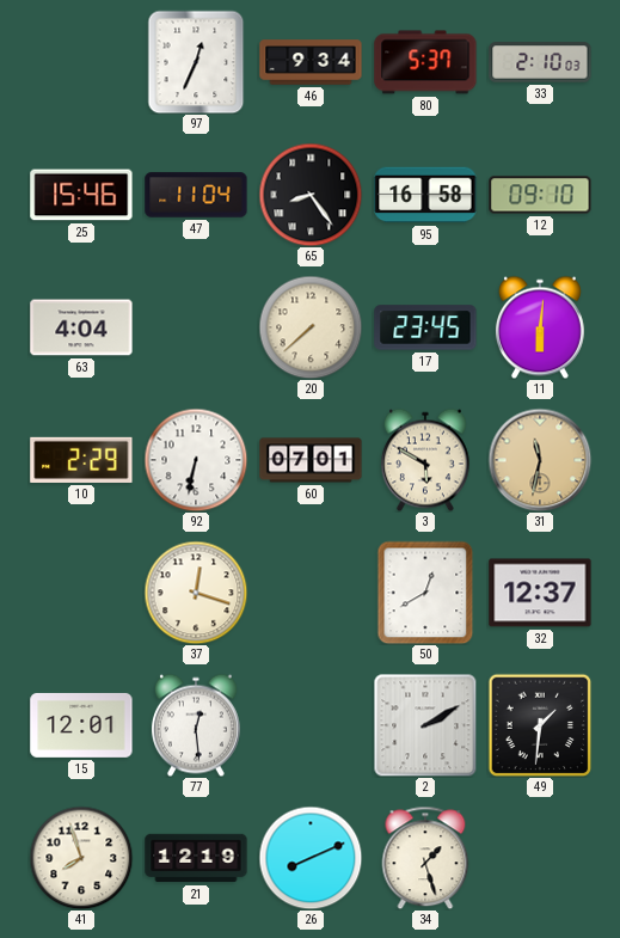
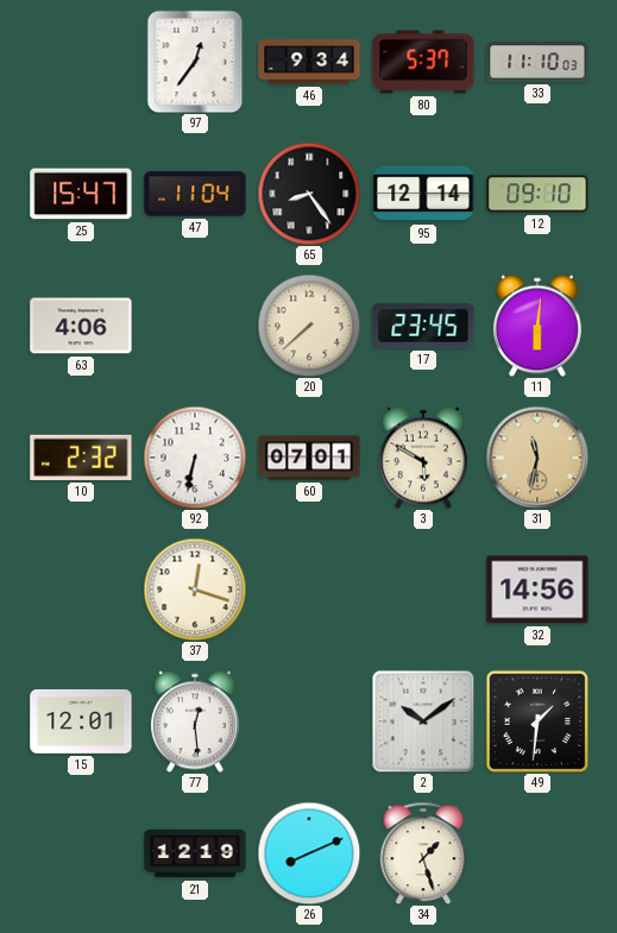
97: 12:34 -> 12:36
33: 2:10 -> 11:10
25: 15:46 -> 15:47
95: 16:58 -> 12:14
63: 4:04 -> 4:06
10: 2:29 -> 2:32
50: 12:40 -> none
32: 12:37 -> 14:56
2: 2:10 -> 10:09
41: 7:57 -> none
